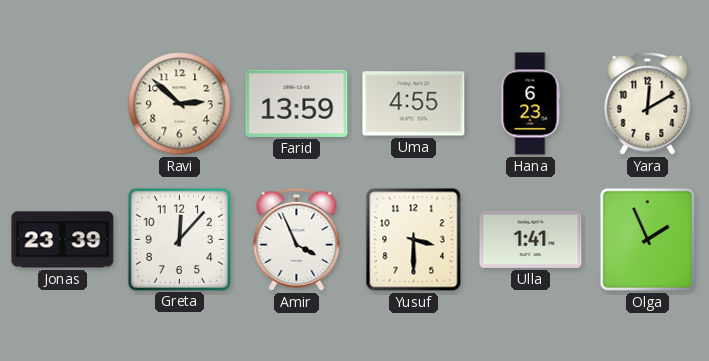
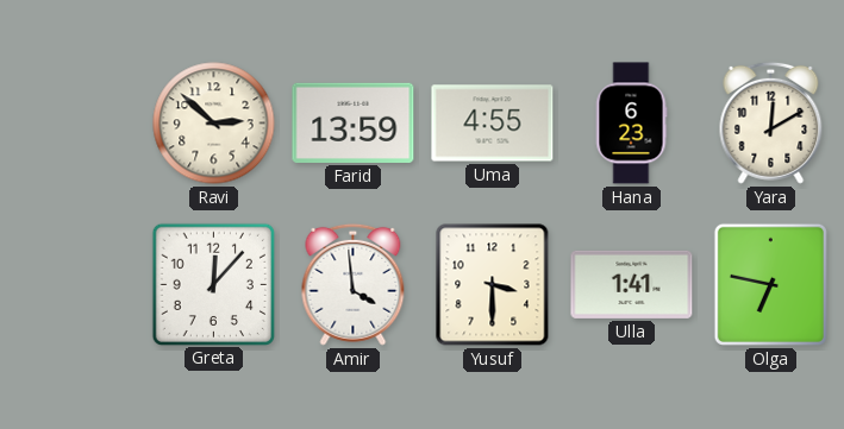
Jonas: 23:39 -> none
Amir: 3:56 -> 3:59
Olga: 1:56 -> 6:47
